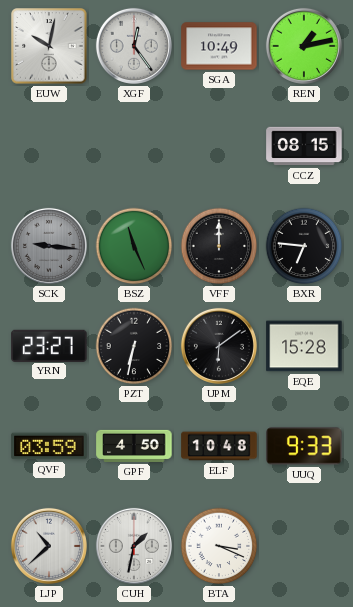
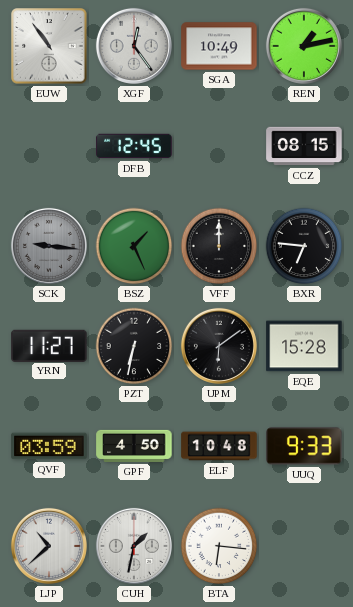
EUW: 10:02 -> 10:54
DFB: none -> 12:45
BSZ: 11:26 -> 1:26
YRN: 23:27 -> 11:27
BTA: 3:19 -> 6:16
